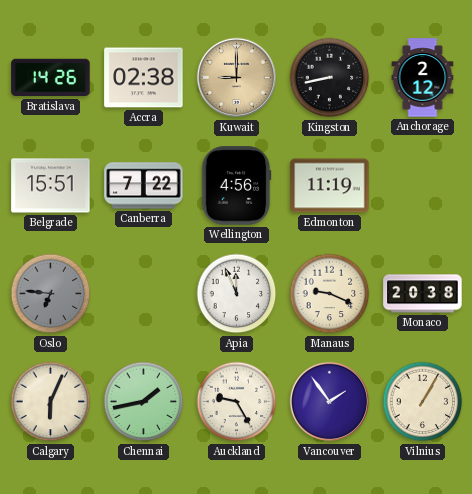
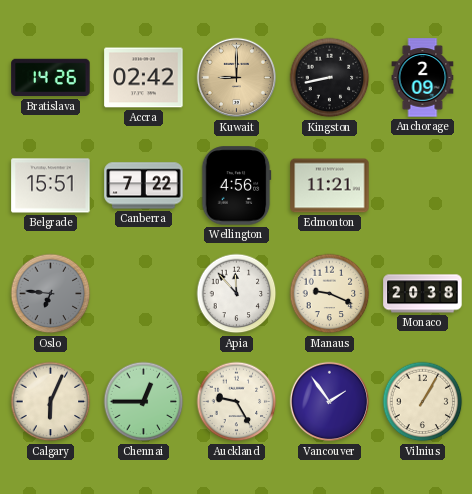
Accra: 02:38 -> 02:42
Anchorage: 2:12 -> 2:09
Edmonton: 11:19 -> 11:21
Apia: 11:56 -> 11:53
Chennai: 1:43 -> 12:45
